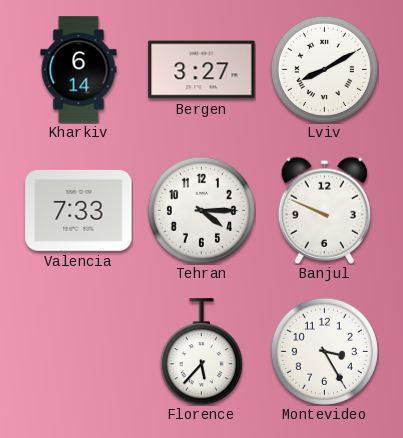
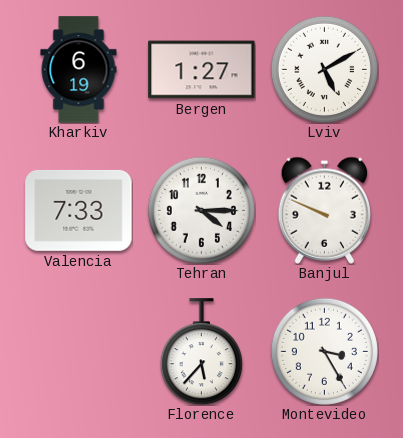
Kharkiv: 6:14 -> 6:19
Bergen: 3:27 -> 1:27
Lviv: 8:10 -> 5:10
